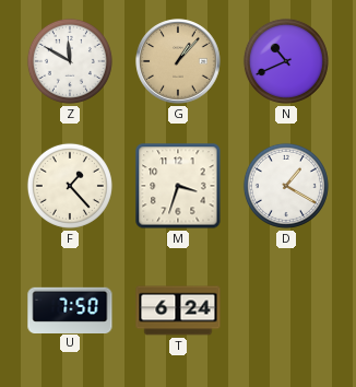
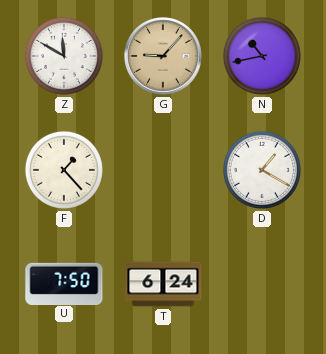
G: 1:07 -> 9:07
N: 10:41 -> 10:43
M: 3:33 -> none
